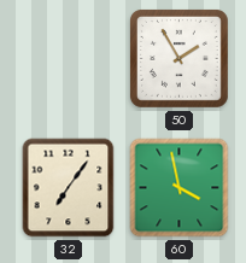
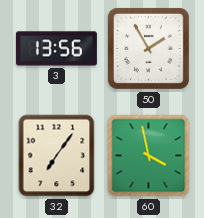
3: none -> 13:56
